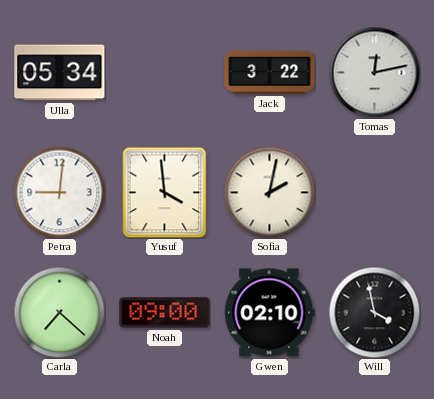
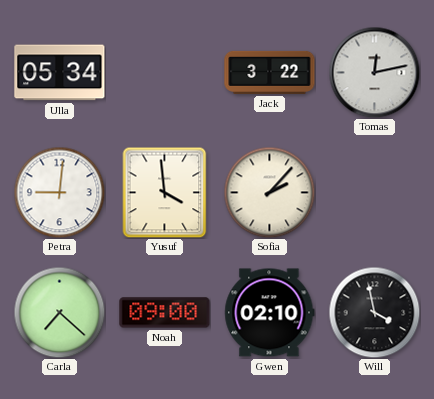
Sofia: 2:02 -> 2:07
